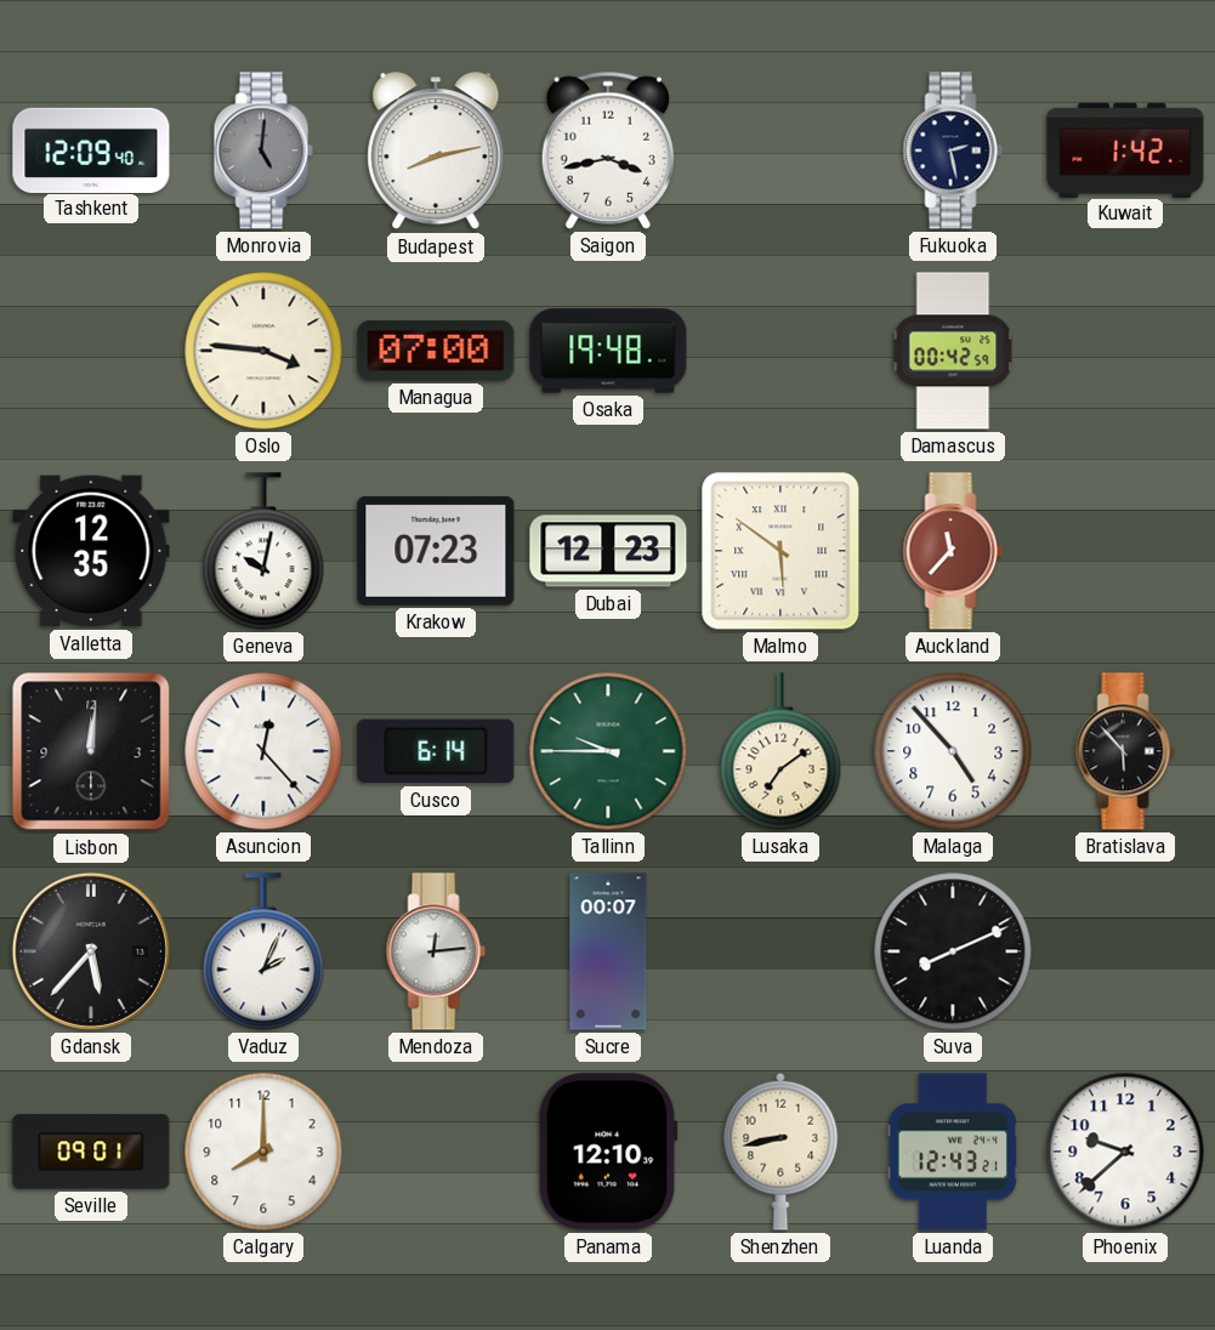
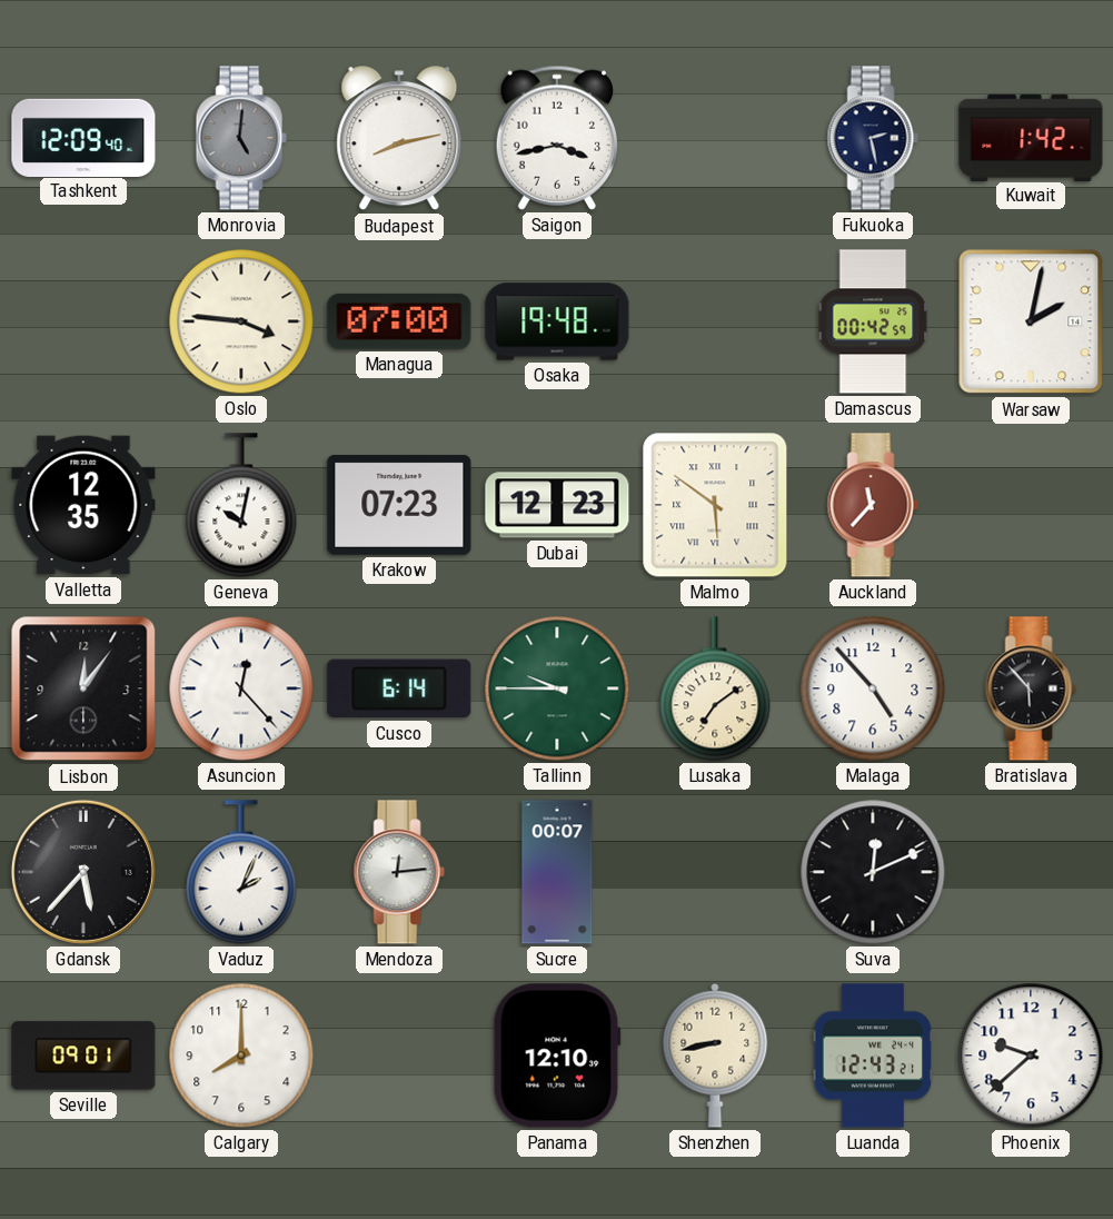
Warsaw: none -> 2:02
Lisbon: 12:01 -> 12:06
Suva: 8:11 -> 12:11
